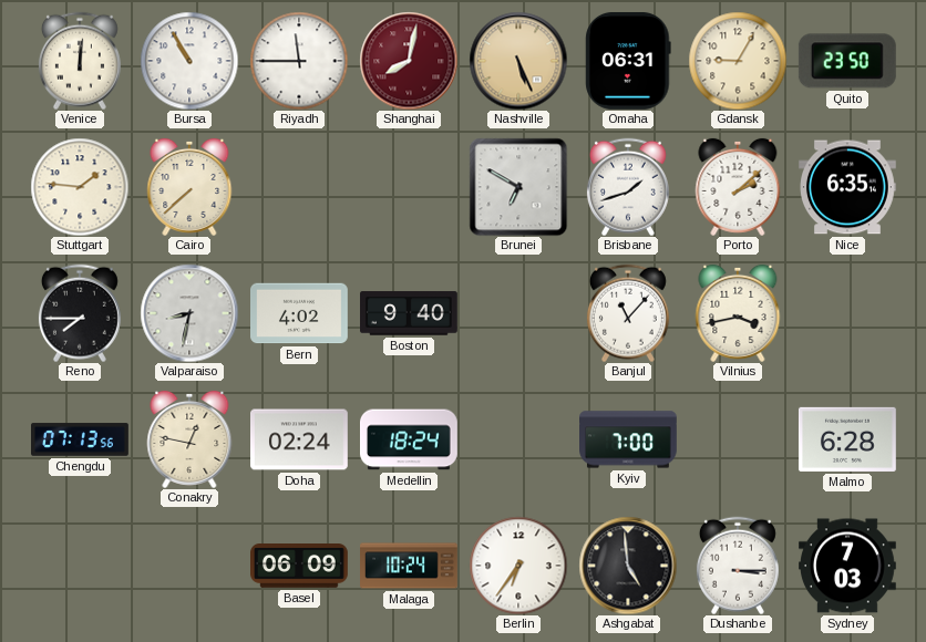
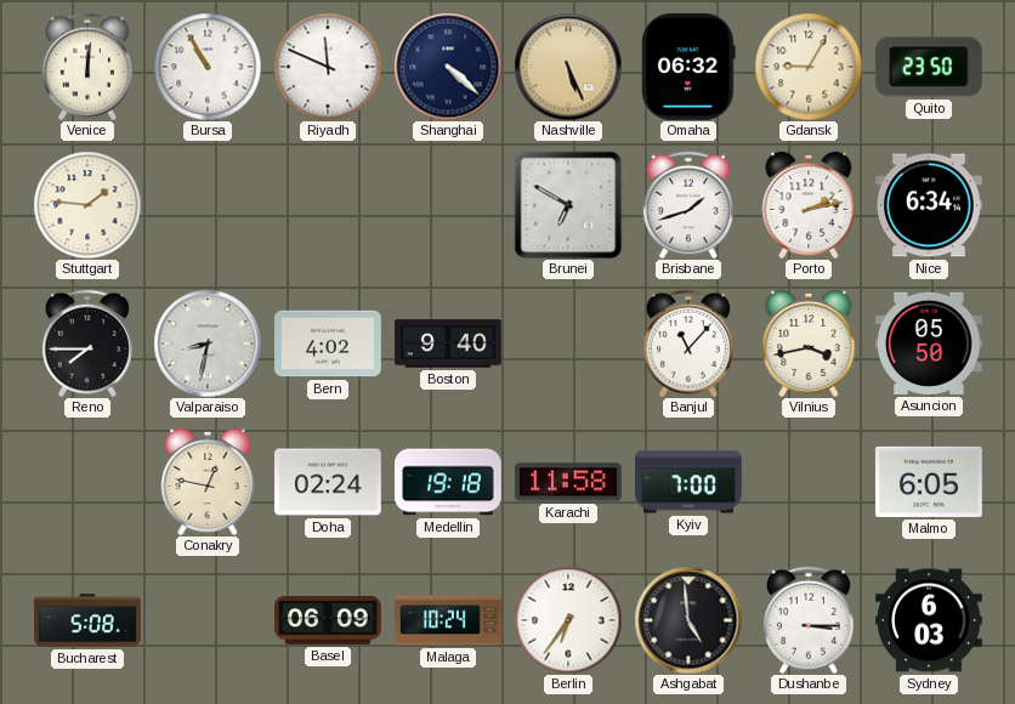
Riyadh: 11:45 -> 11:49
Shanghai: 8:02 -> 4:22
Shanghai dial: burgundy -> navy
Omaha: 06:31 -> 06:32
Cairo: 7:38 -> none
Porto: 2:08 -> 2:13
Nice: 6:35 -> 6:34
Asuncion: none -> 05:50
Chengdu: 07:13 -> none
Medellin: 18:24 -> 19:18
Karachi: none -> 11:58
Malmo: 6:28 -> 6:05
Bucharest: none -> 5:08
Sydney: 7:03 -> 6:03
